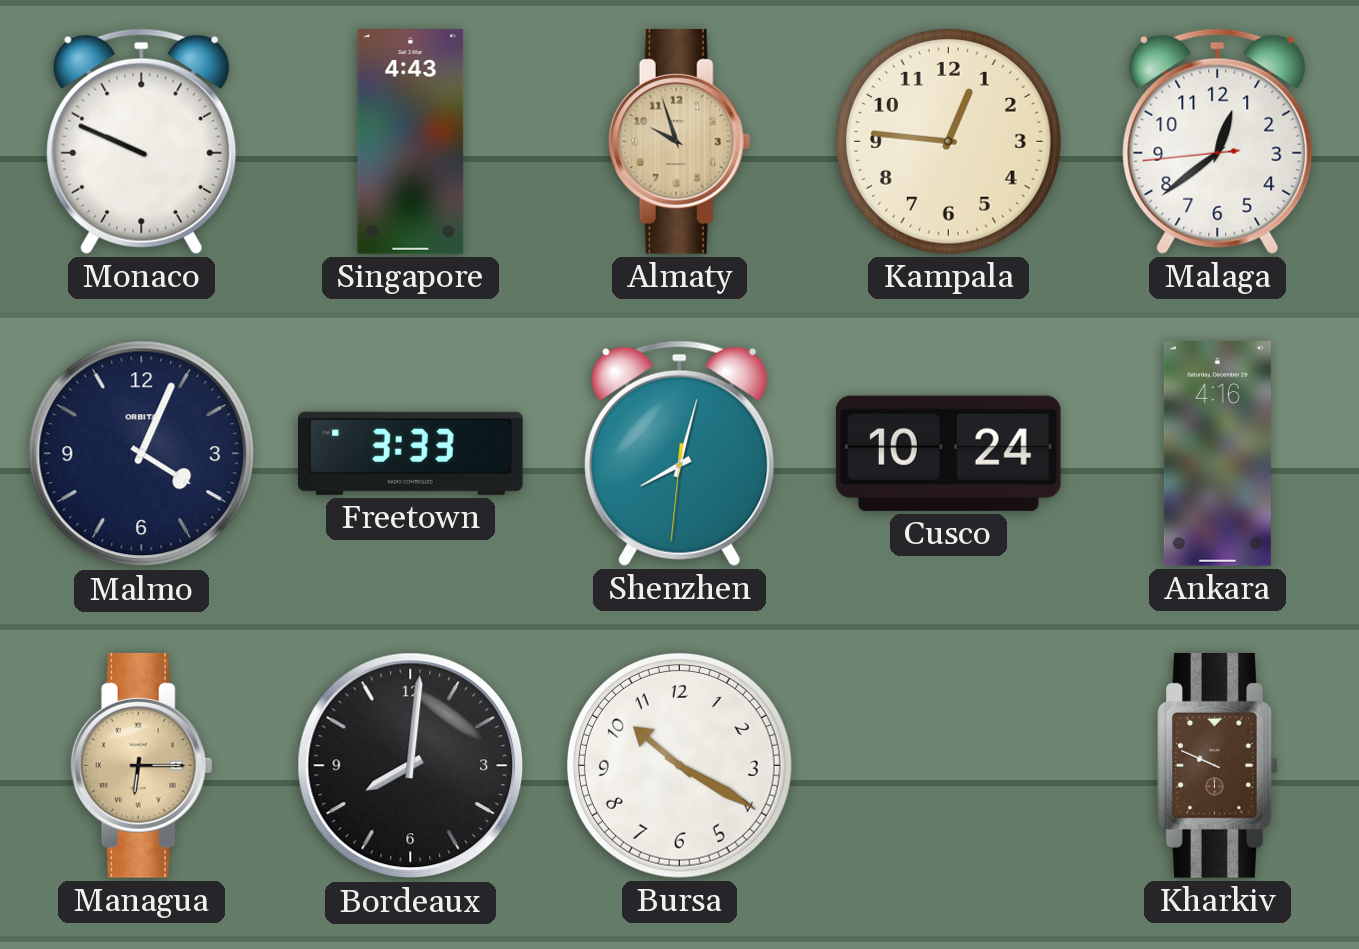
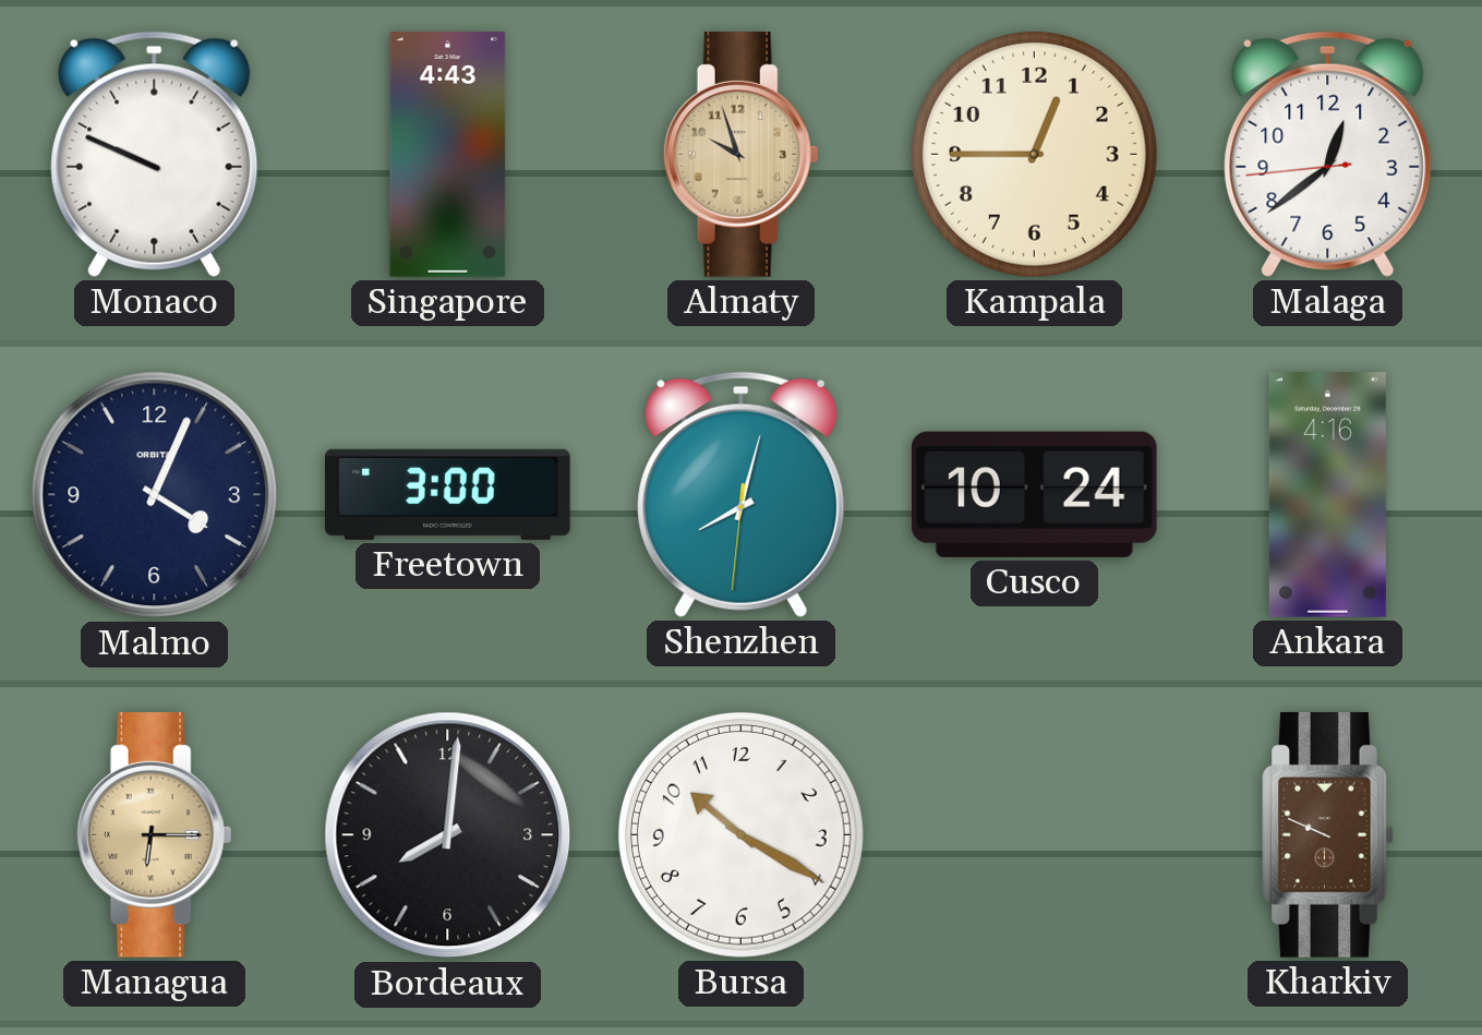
Kampala: 12:46 -> 12:45
Freetown: 3:33 -> 3:00
